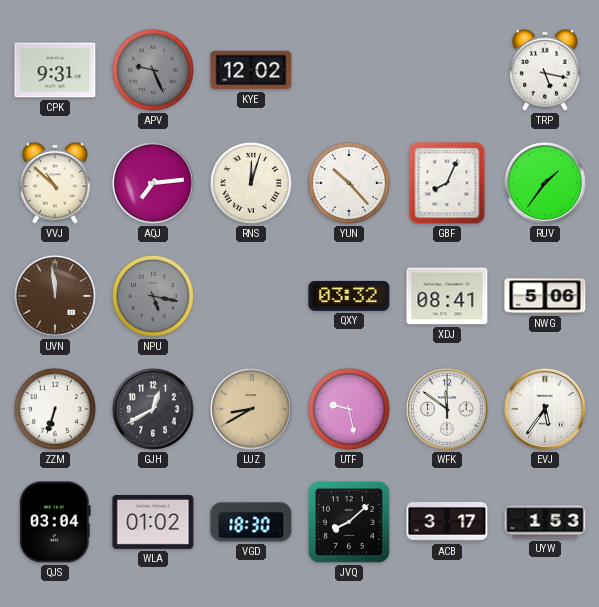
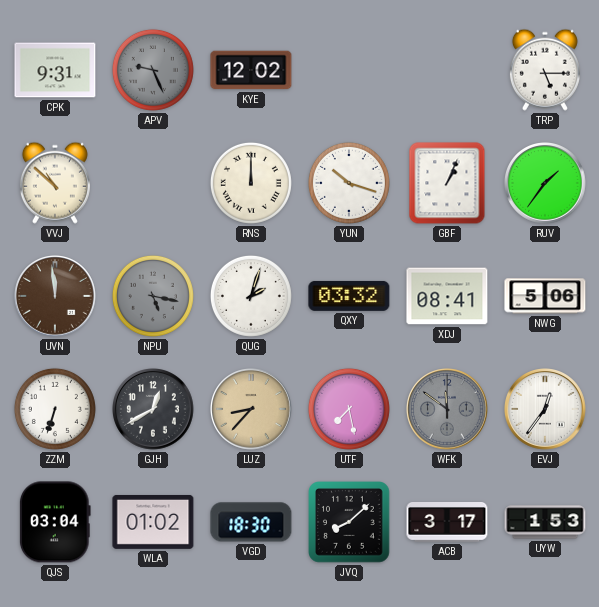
TRP: 5:17 -> 5:15
AQJ: 7:14 -> none
RNS: 12:03 -> 12:00
YUN: 10:23 -> 10:18
GBF: 8:04 -> 1:04
QUG: none -> 2:03
LUZ: 8:40 -> 8:37
UTF: 9:28 -> 7:28
WFK dial: white -> grey
EVJ: 5:36 -> 12:36
